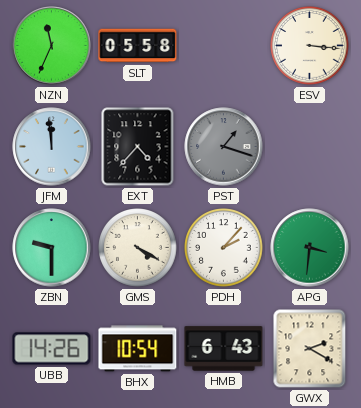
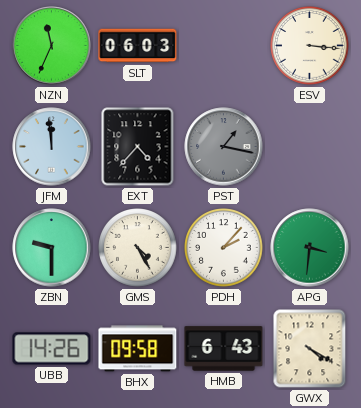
SLT: 05:58 -> 06:03
PST: 1:18 -> 1:17
GMS: 4:20 -> 4:25
BHX: 10:54 -> 09:58
GWX: 2:20 -> 4:20
